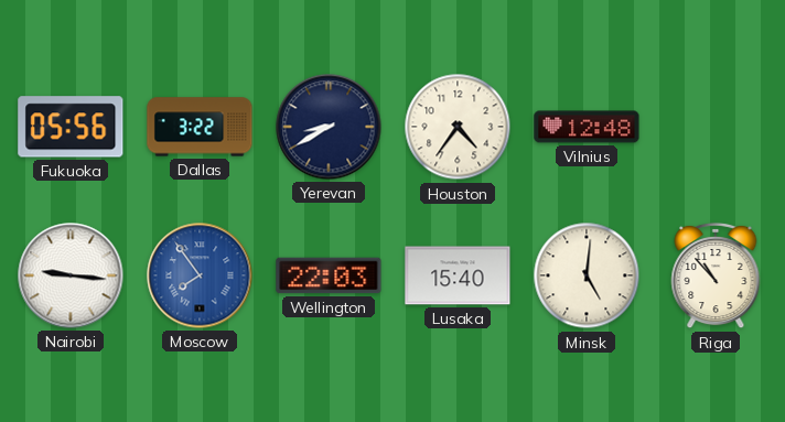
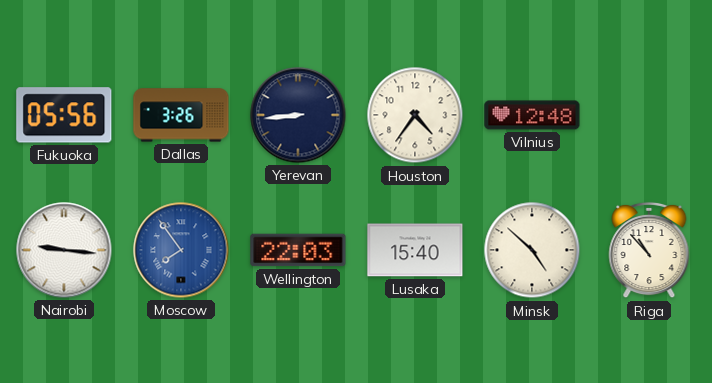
Dallas: 3:22 -> 3:26
Yerevan: 8:40 -> 8:44
Minsk: 5:01 -> 4:52
